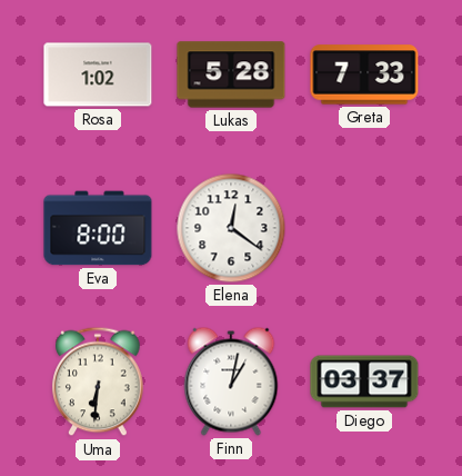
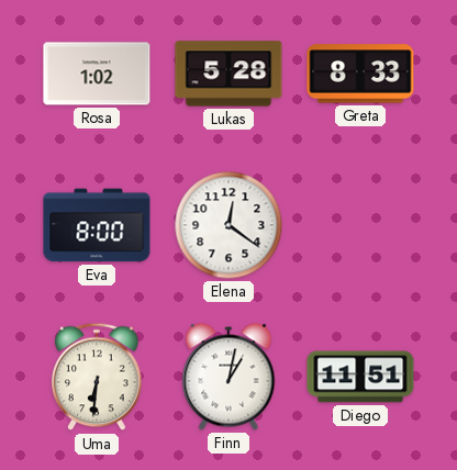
Greta: 7:33 -> 8:33
Diego: 03:37 -> 11:51
